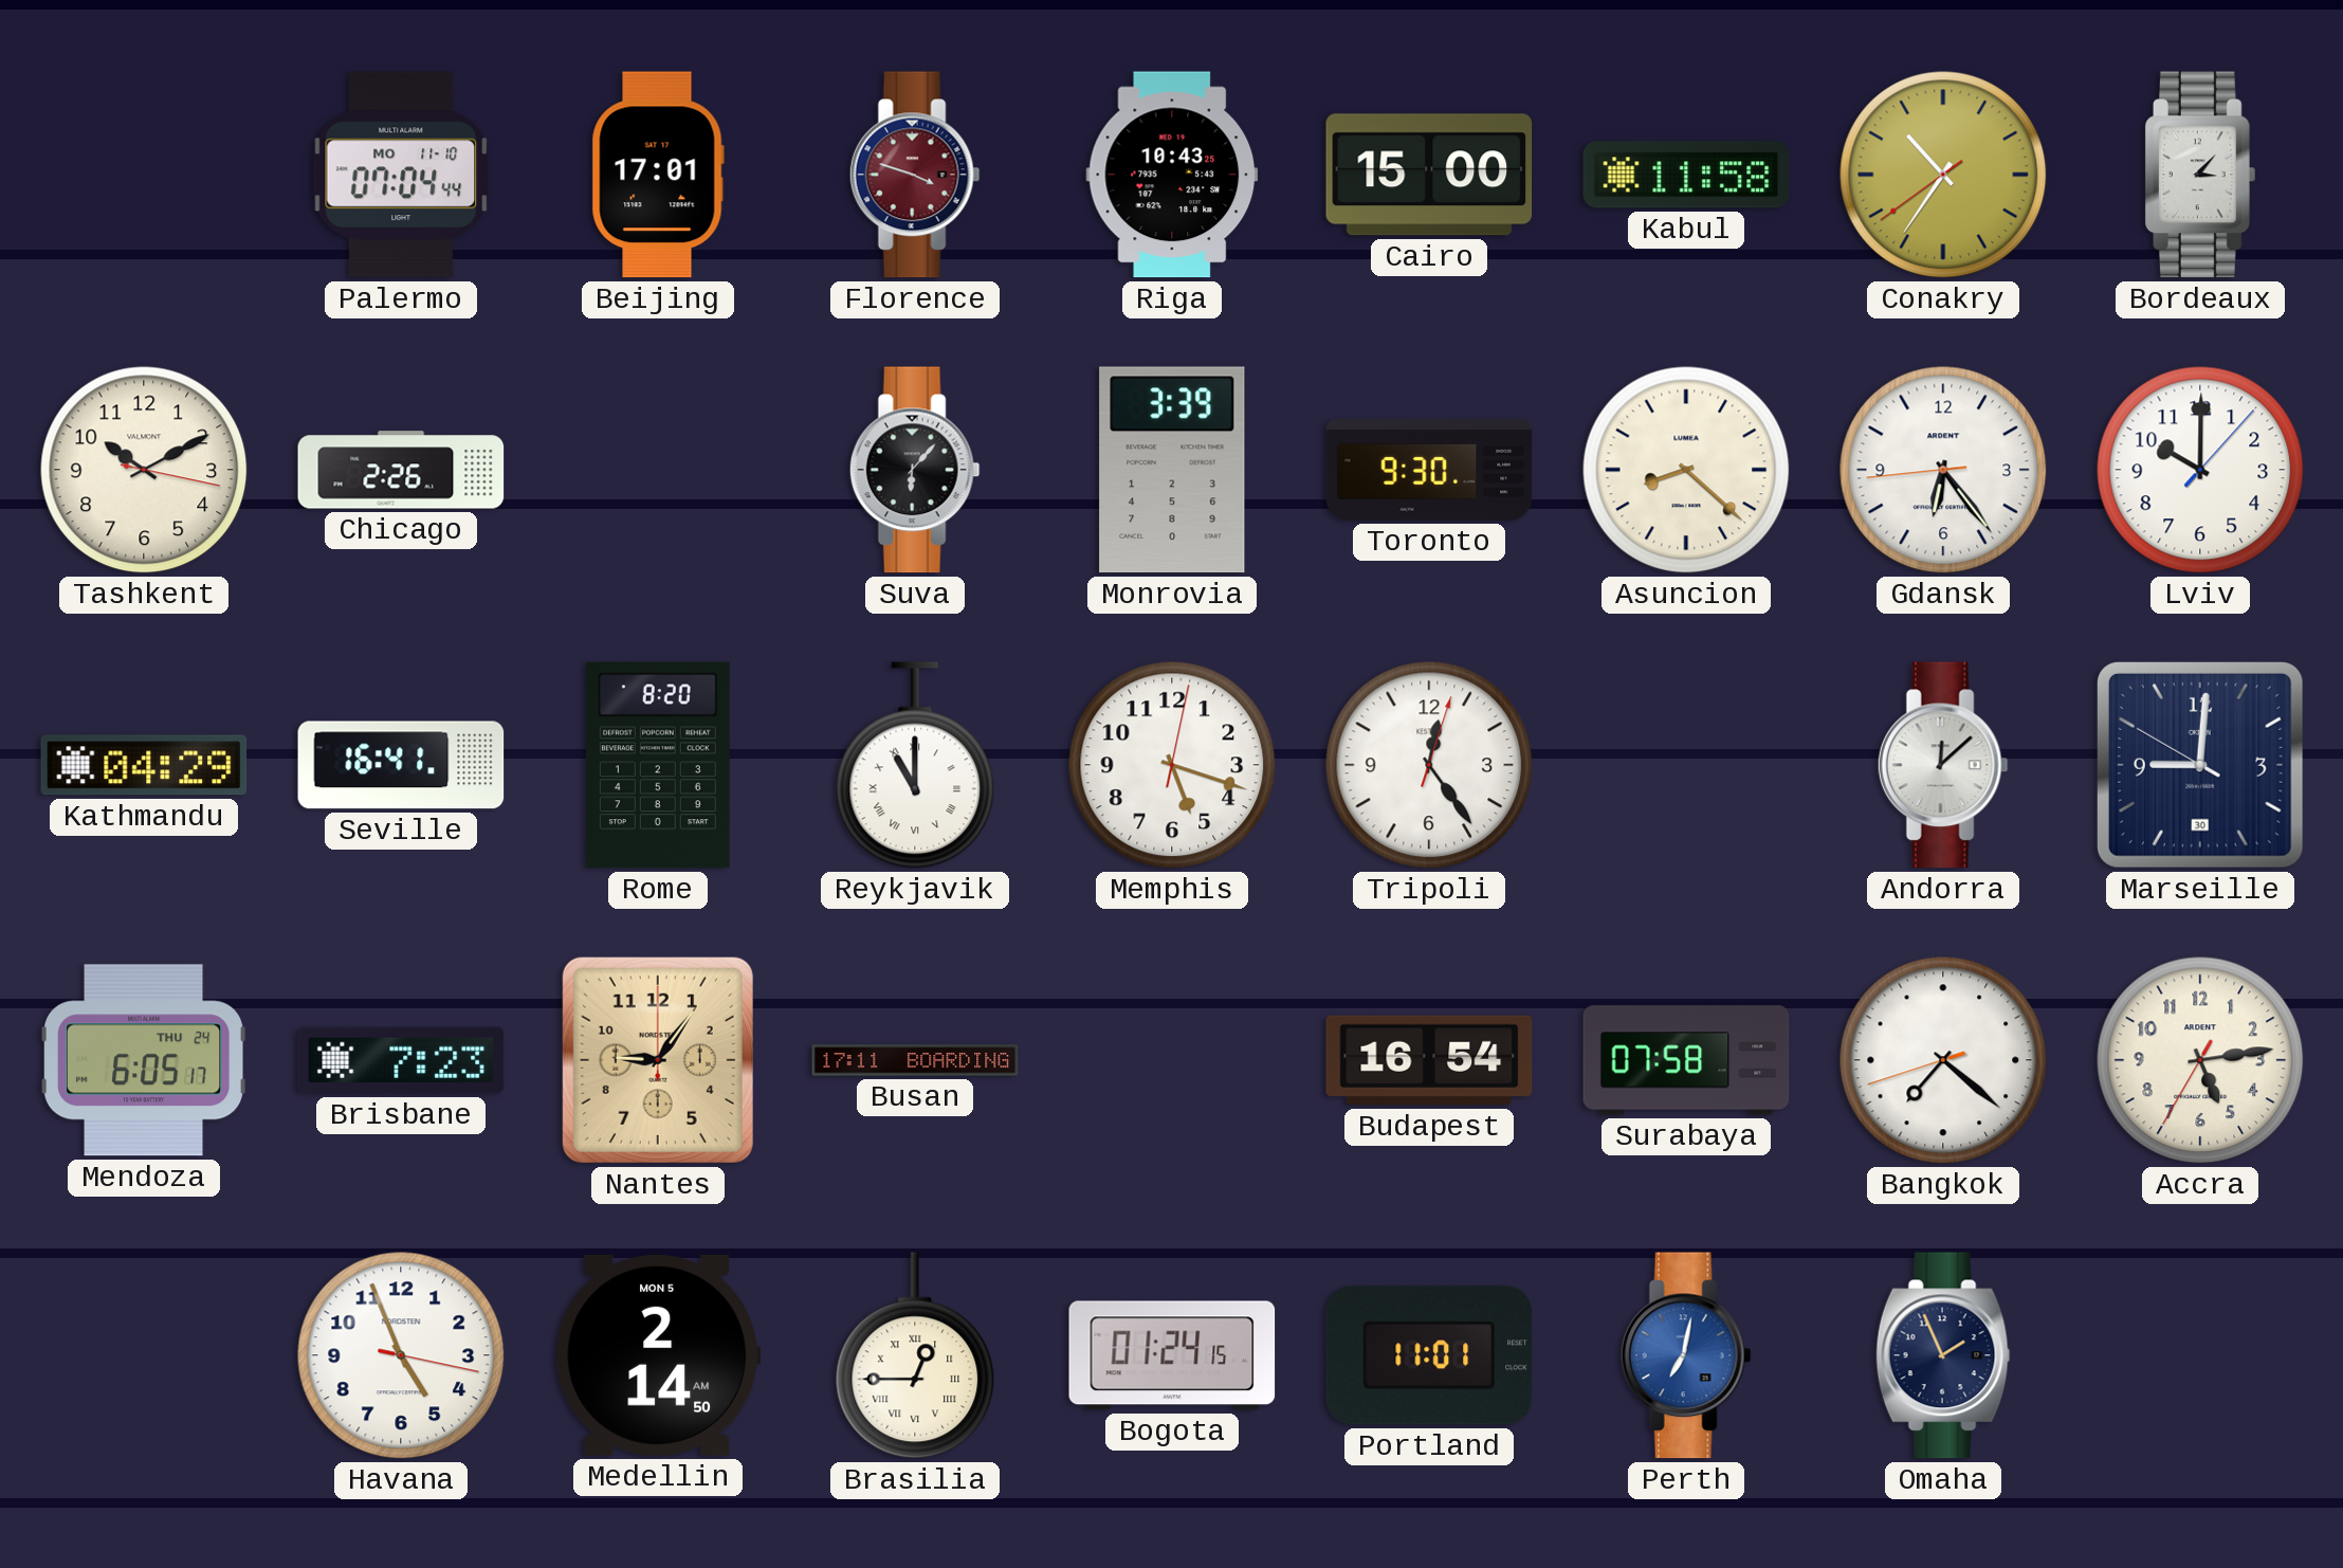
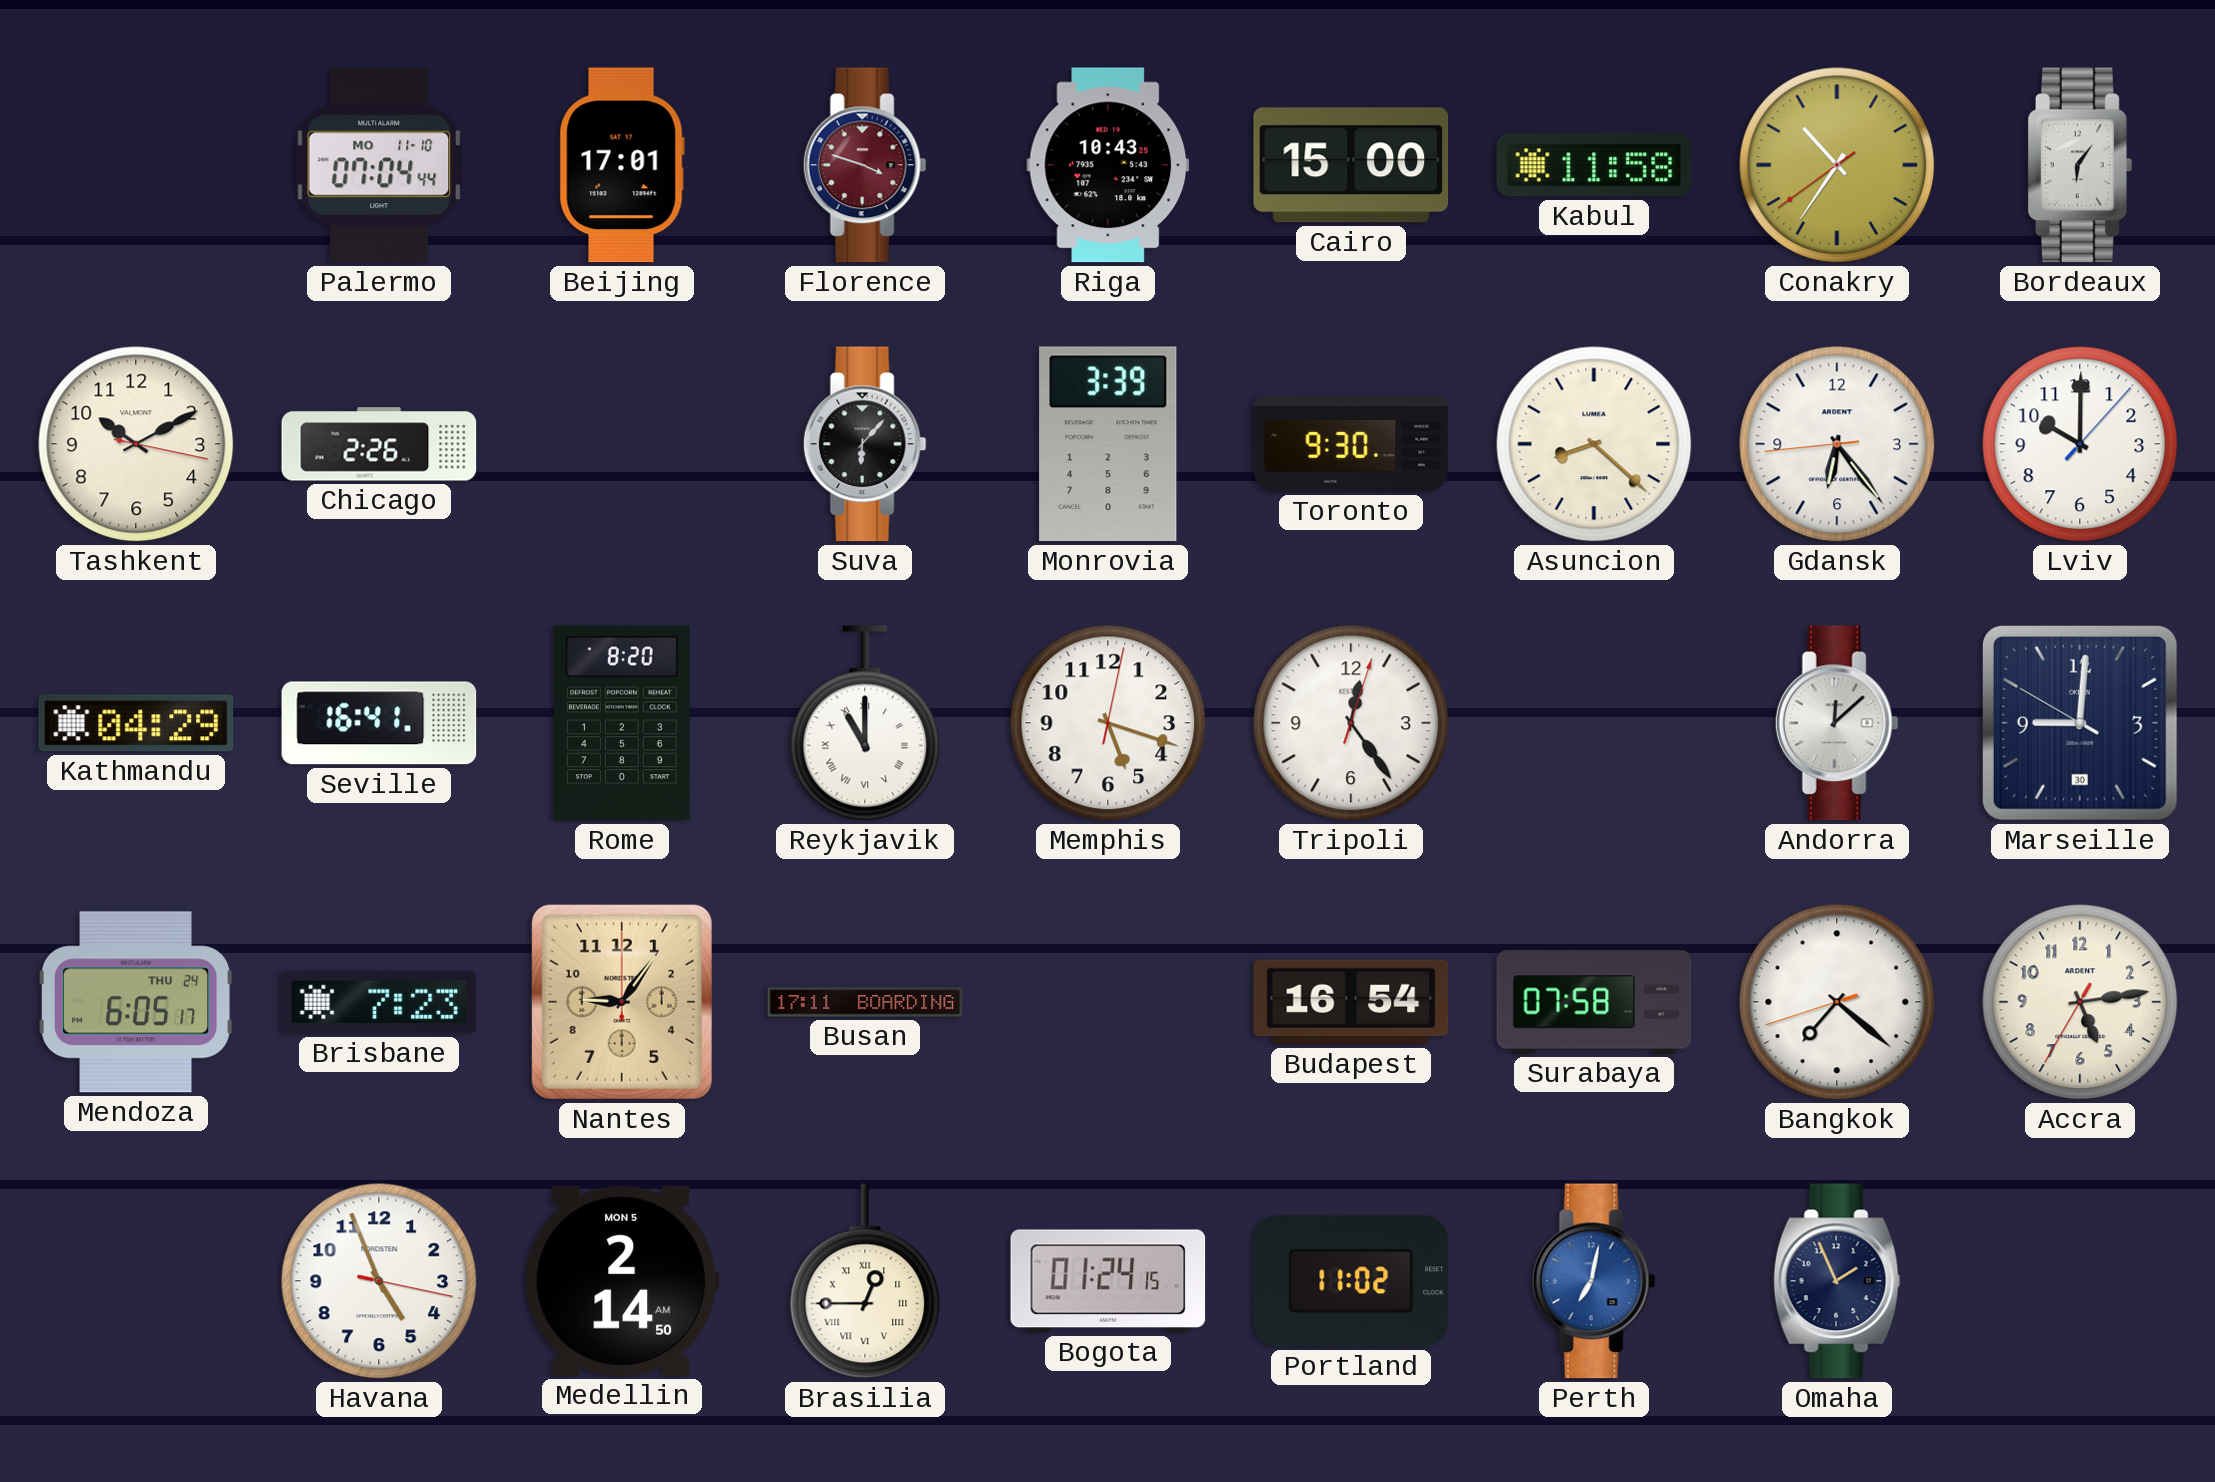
Bordeaux: 3:07 -> 6:06
Portland: 11:01 -> 11:02
